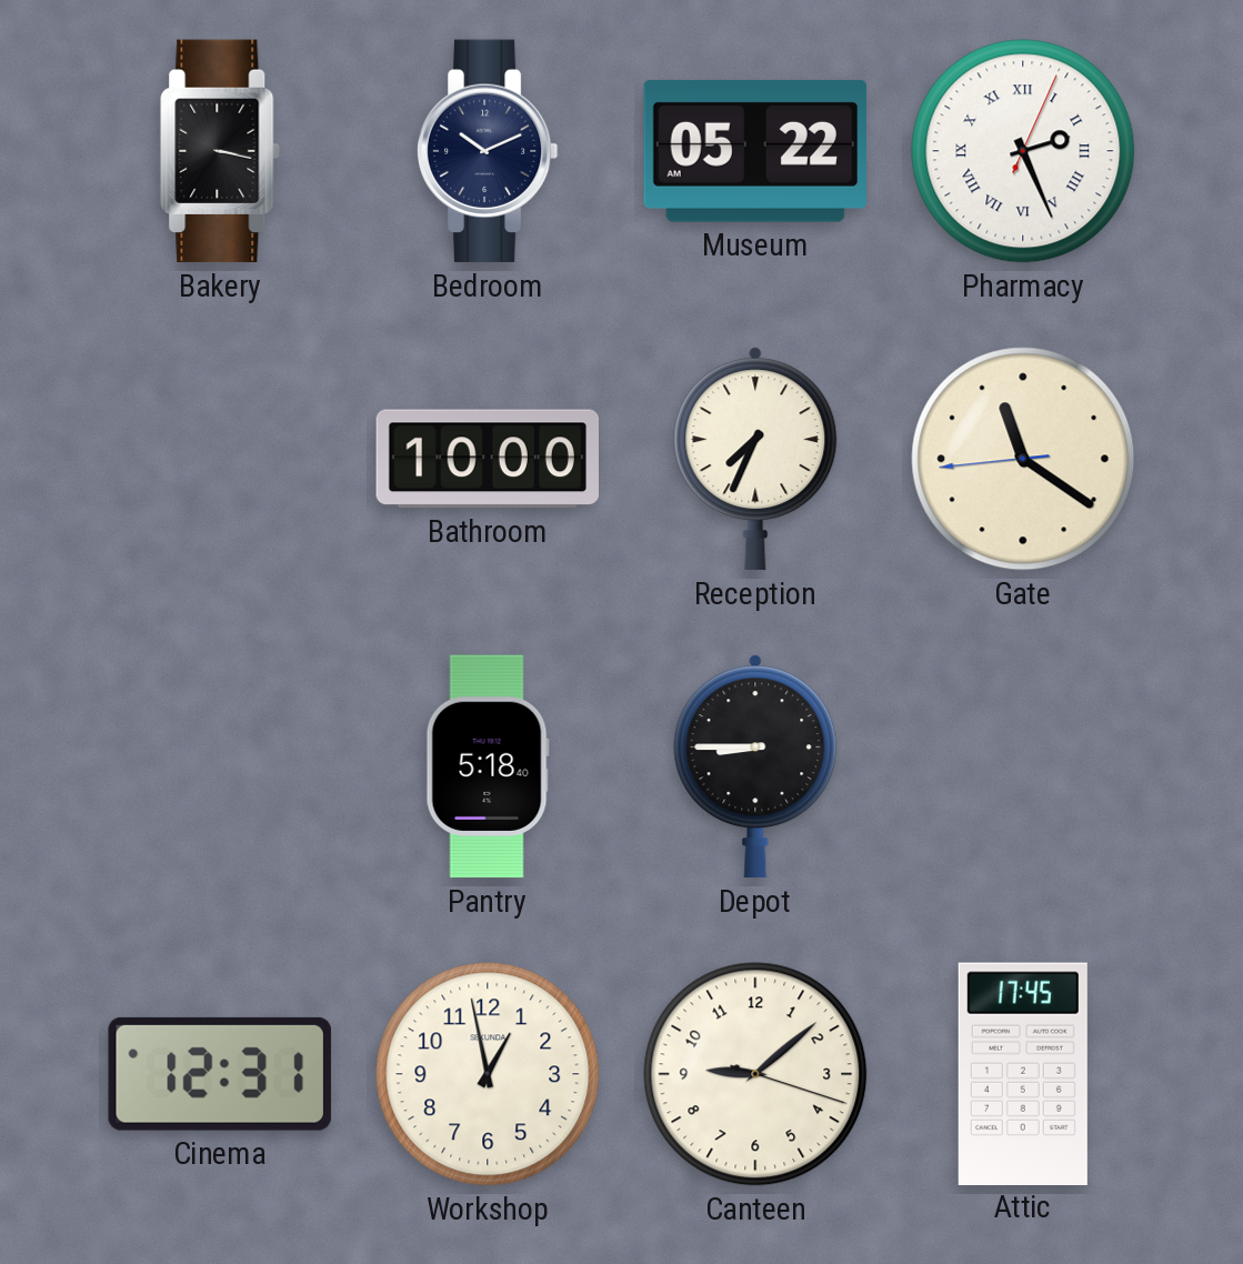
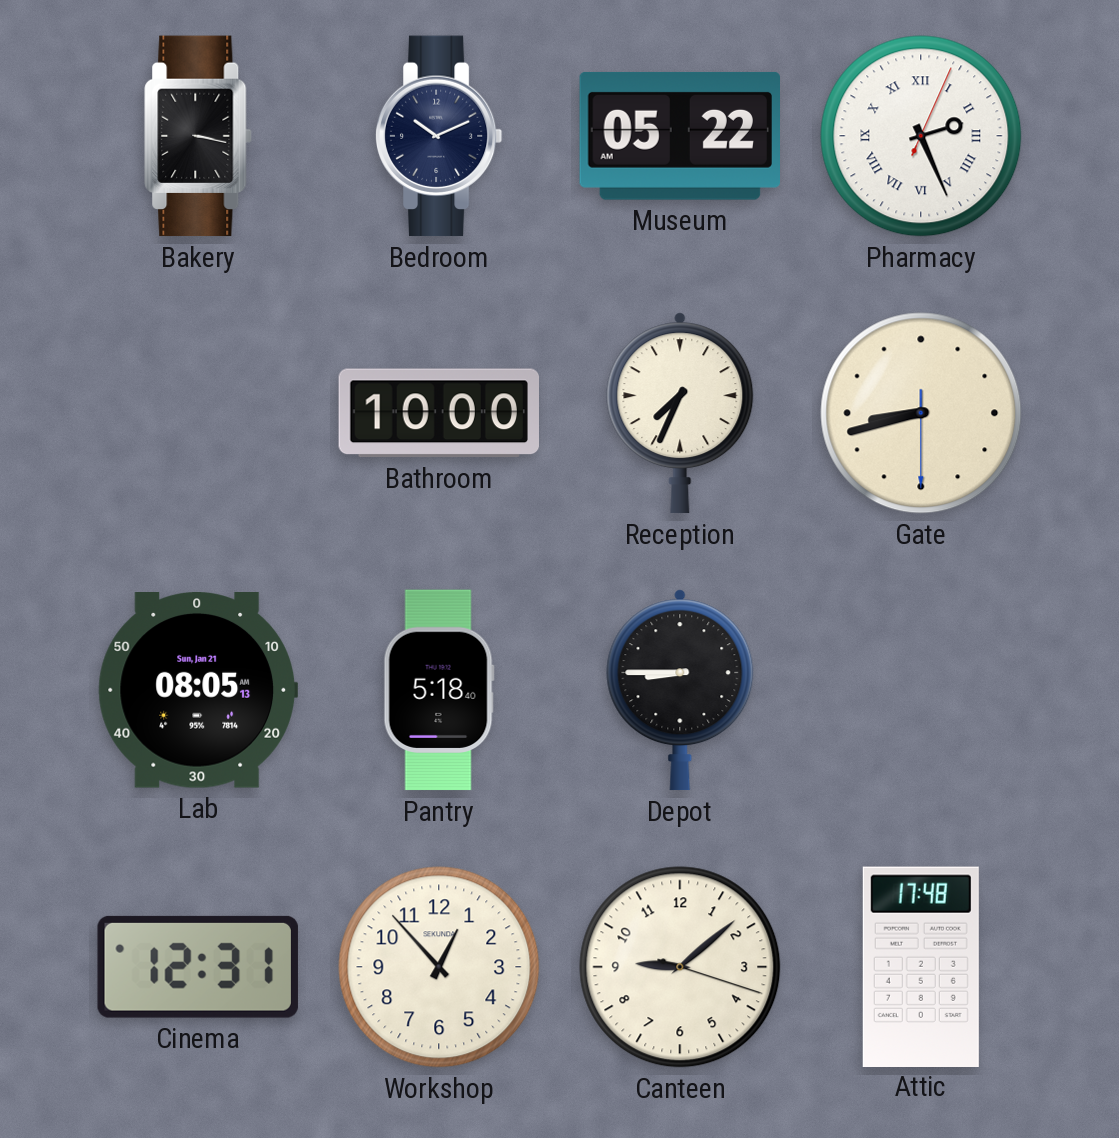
Gate: 11:20 -> 8:42
Lab: none -> 08:05
Workshop: 12:58 -> 12:53
Attic: 17:45 -> 17:48
